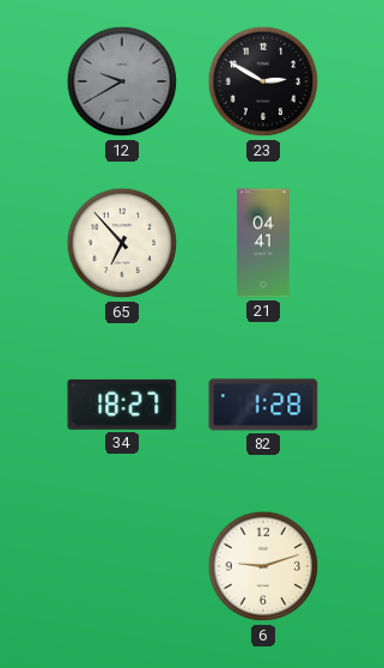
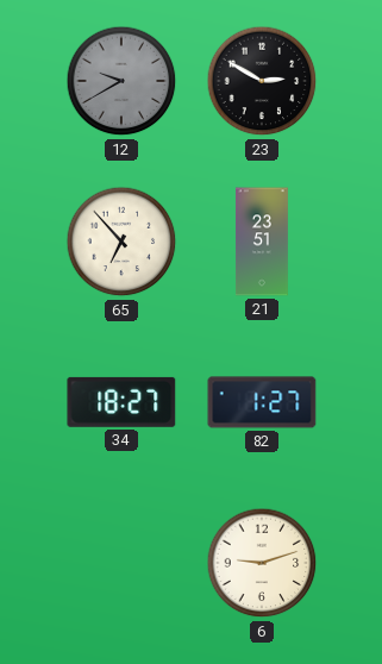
21: 04:41 -> 23:51
82: 1:28 -> 1:27
